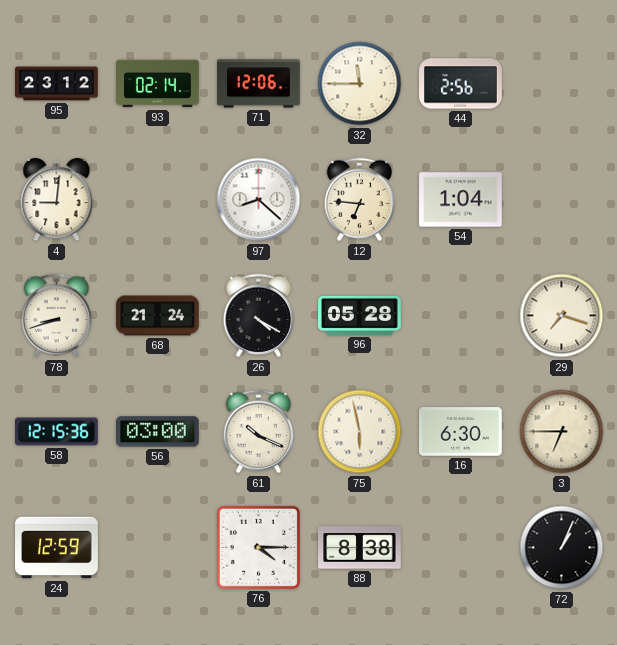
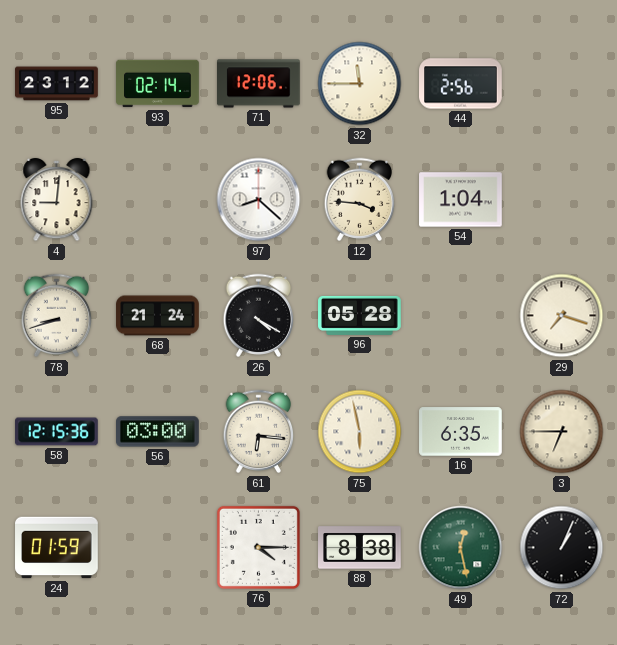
12: 6:46 -> 3:46
61: 10:19 -> 6:16
16: 6:30 -> 6:35
24: 12:59 -> 01:59
49: none -> 12:28
